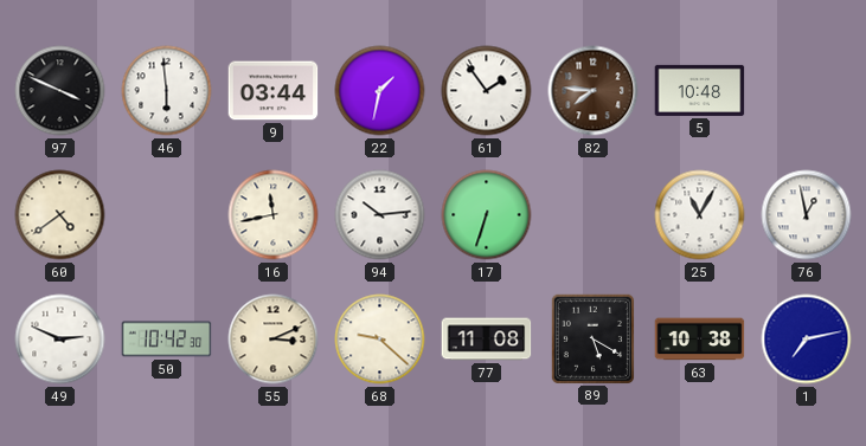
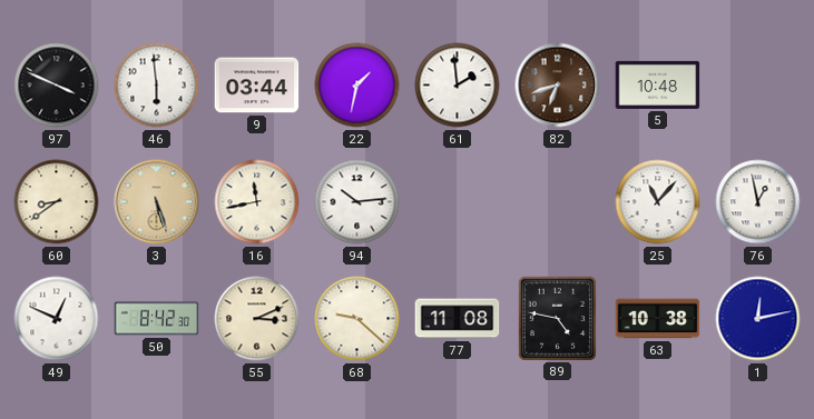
61: 1:54 -> 1:59
82: 7:46 -> 6:42
60: 4:39 -> 8:39
3: none -> 5:27
17: 6:33 -> none
25: 11:05 -> 11:07
49: 2:49 -> 12:49
50: 10:42 -> 8:42
89: 5:20 -> 4:47
1: 7:13 -> 12:13
